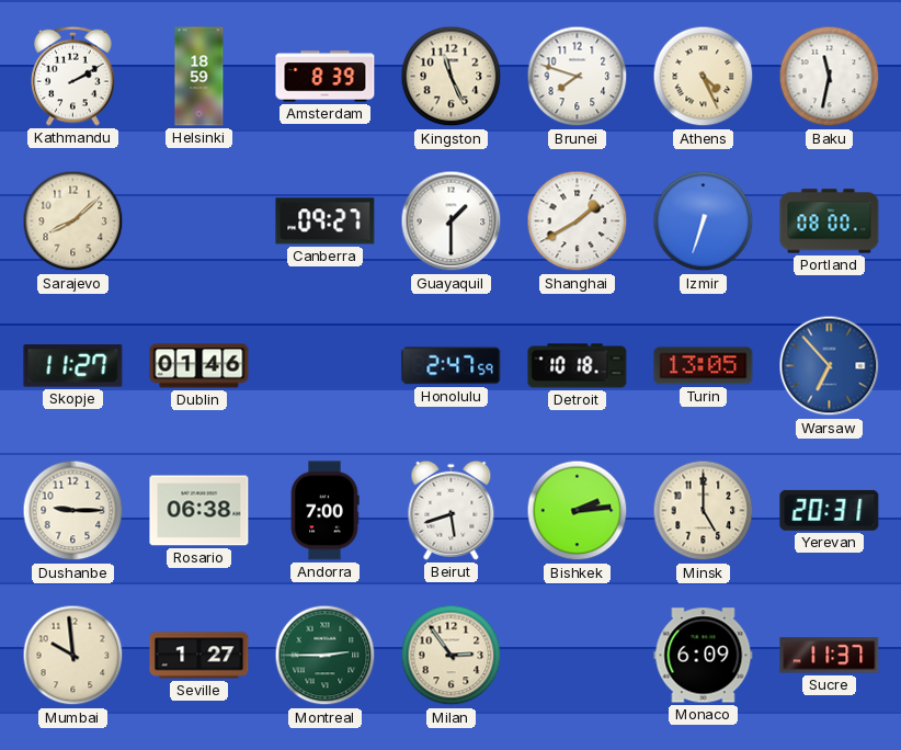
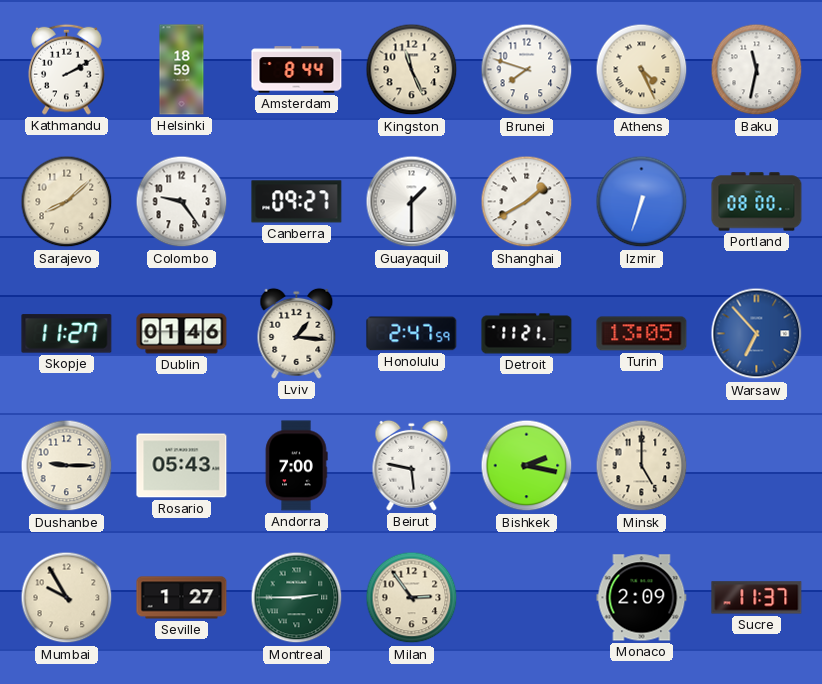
Amsterdam: 8:39 -> 8:44
Colombo: none -> 9:24
Lviv: none -> 1:16
Detroit: 10:18 -> 11:21
Rosario: 06:38 -> 05:43
Beirut: 5:42 -> 5:47
Bishkek: 2:14 -> 2:17
Yerevan: 20:31 -> none
Mumbai: 9:59 -> 9:55
Monaco: 6:09 -> 2:09
